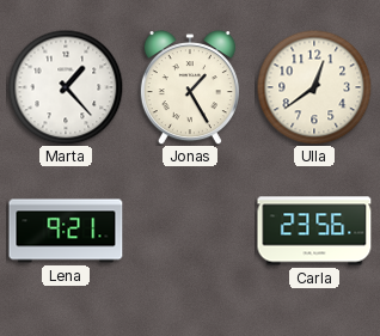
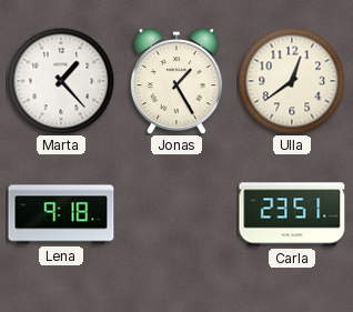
Lena: 9:21 -> 9:18
Carla: 23:56 -> 23:51
